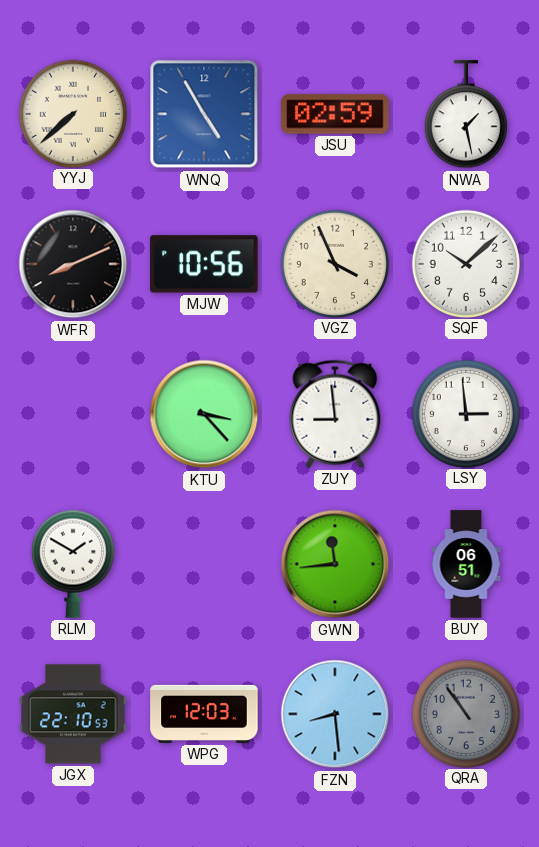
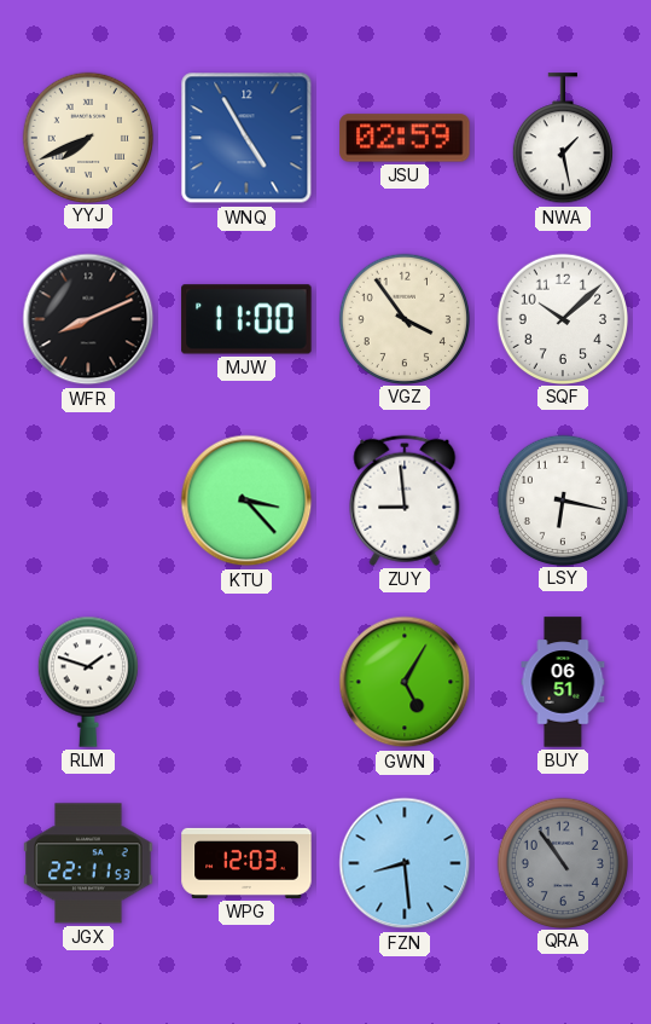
YYJ: 7:38 -> 7:41
MJW: 10:56 -> 11:00
VGZ: 3:56 -> 3:54
LSY: 2:59 -> 6:17
RLM: 1:50 -> 1:48
GWN: 11:44 -> 5:05
JGX: 22:10 -> 22:11
